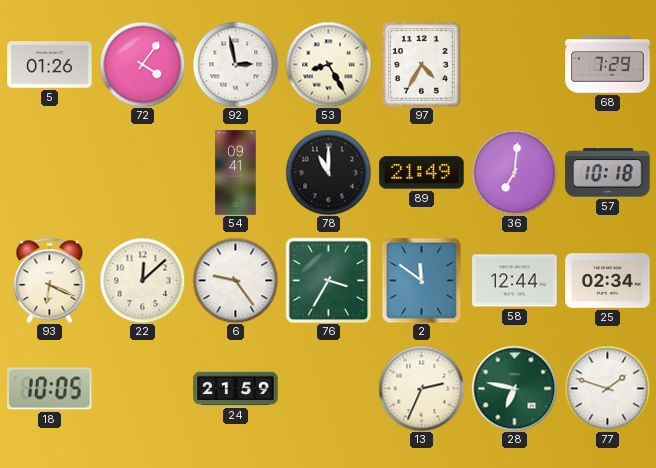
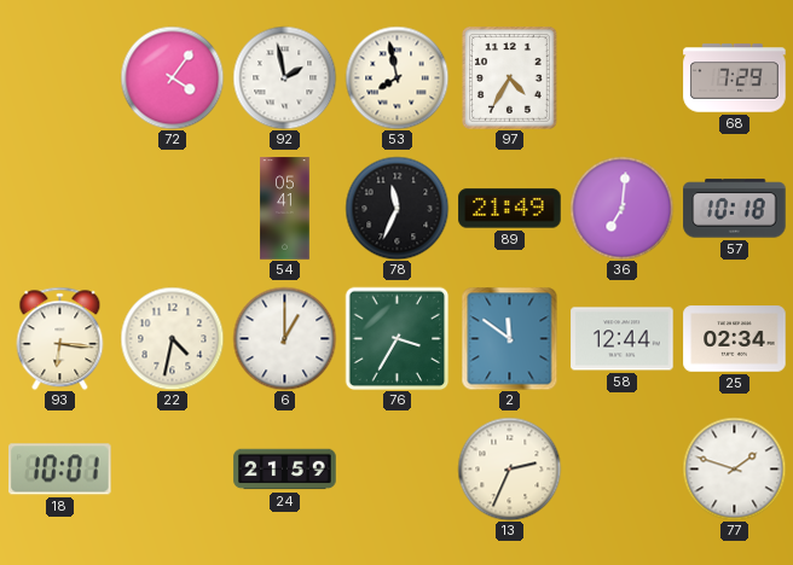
5: 01:26 -> none
92: 2:58 -> 1:58
53: 8:25 -> 7:58
54: 09:41 -> 05:41
78: 11:00 -> 11:34
93: 6:19 -> 6:16
22: 12:08 -> 4:32
6: 9:24 -> 1:00
18: 10:05 -> 10:01
28: 6:47 -> none
